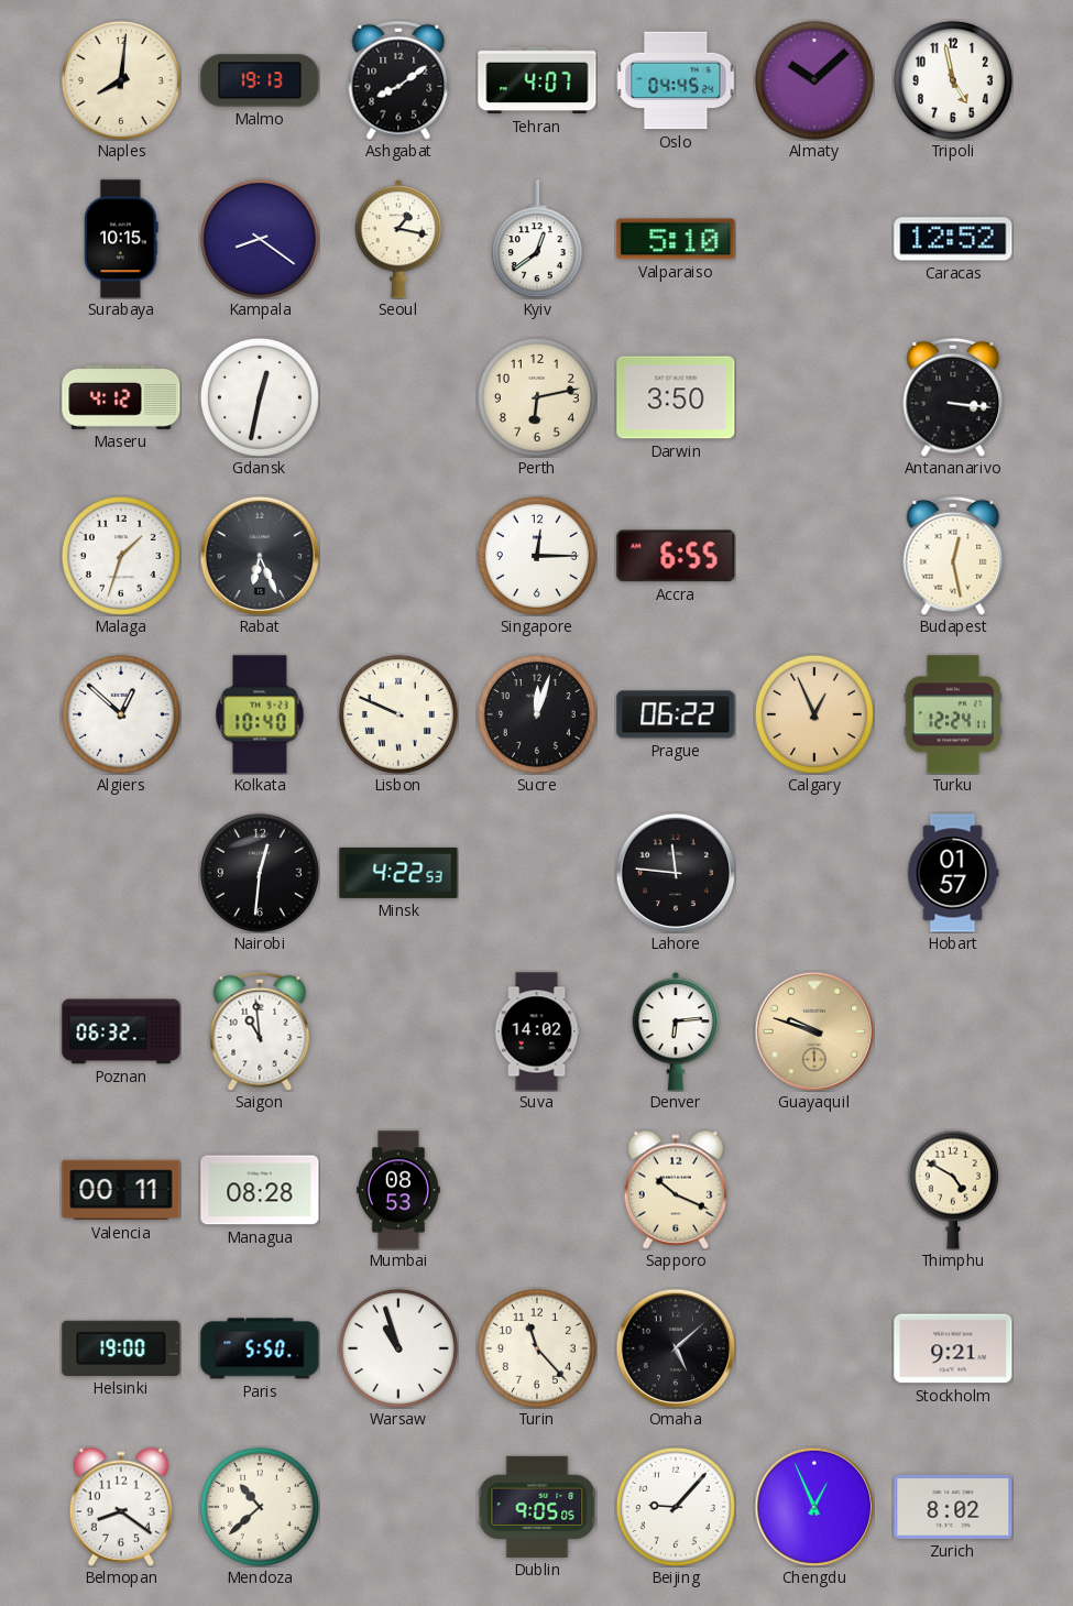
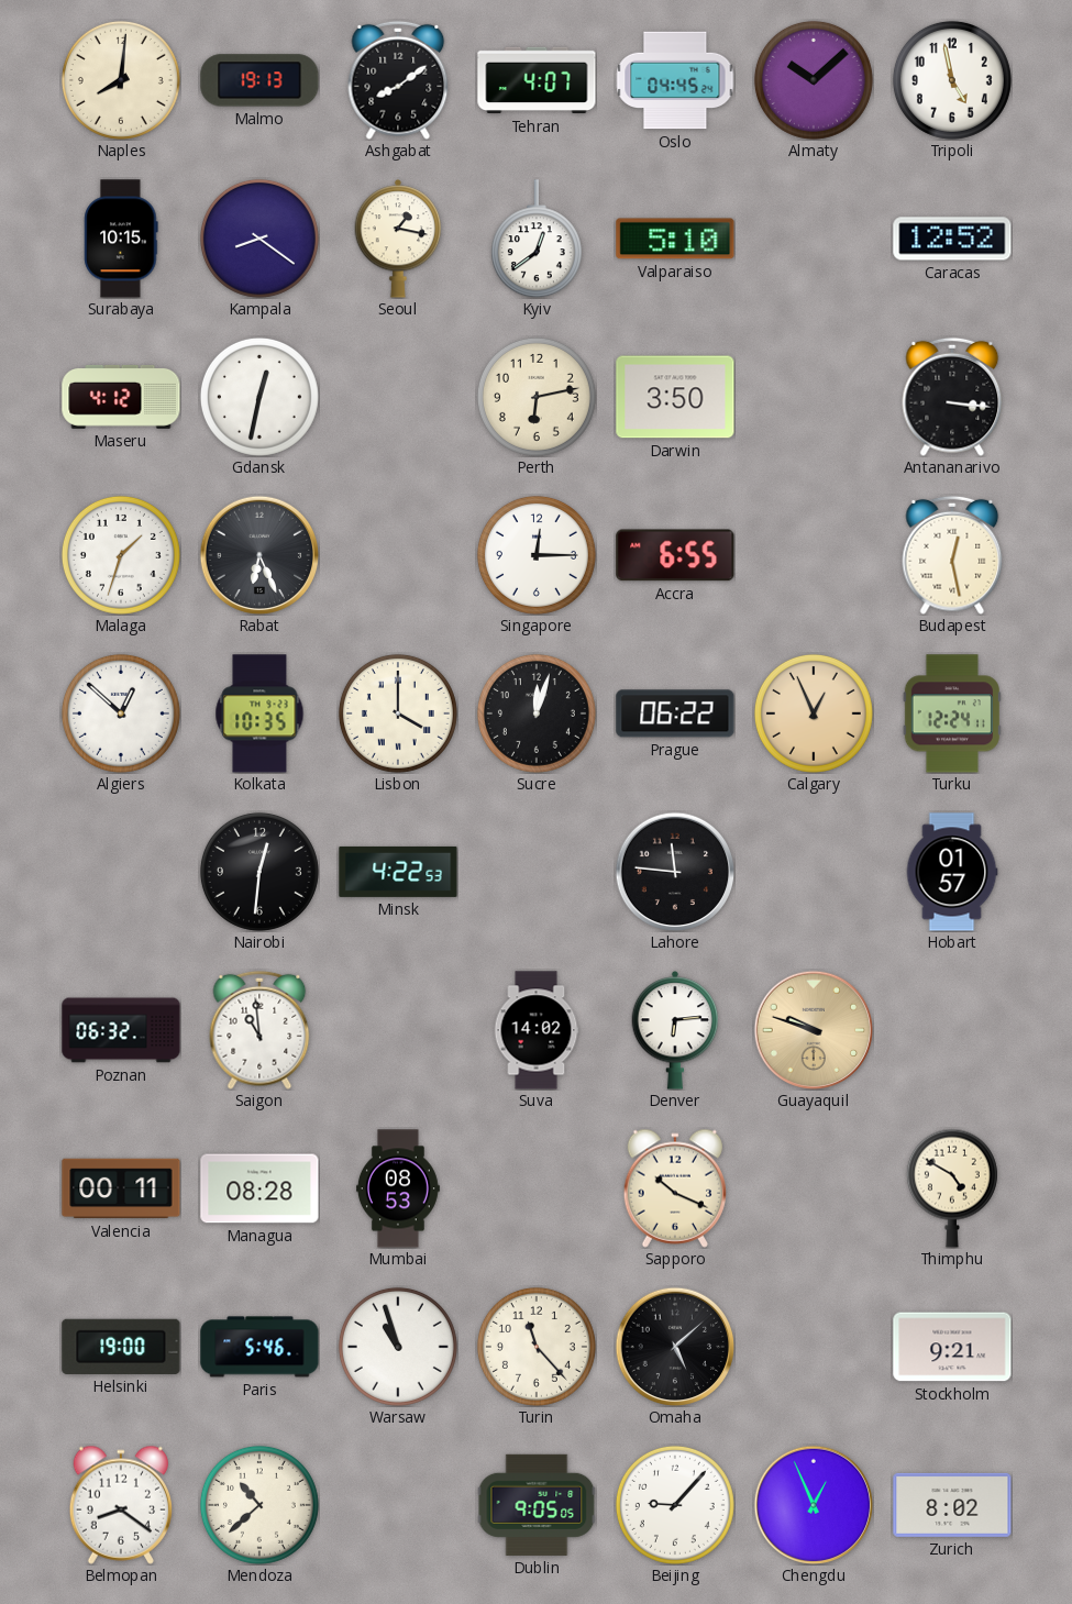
Kolkata: 10:40 -> 10:35
Lisbon: 9:49 -> 4:00
Paris: 5:50 -> 5:46
